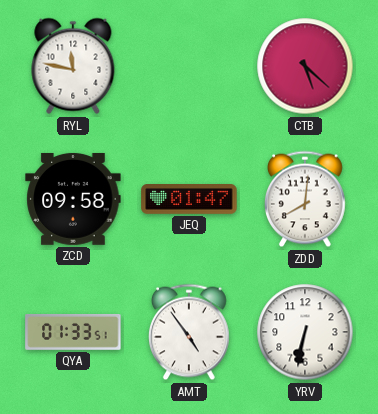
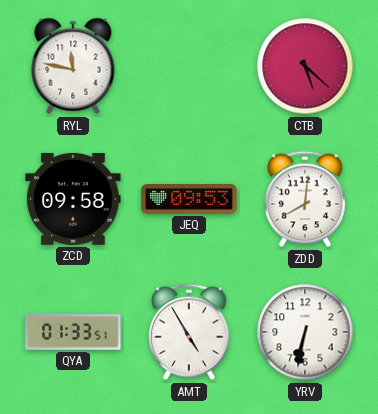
JEQ: 01:47 -> 09:53
AMT: 4:54 -> 4:55
